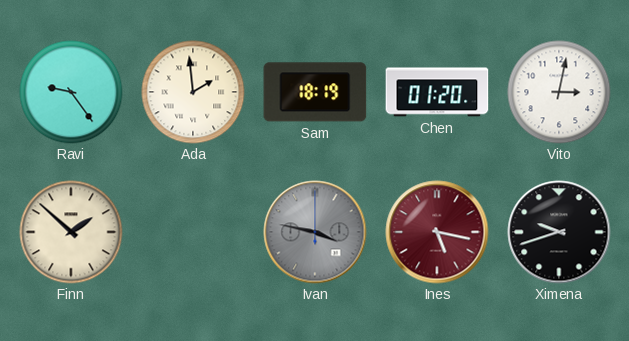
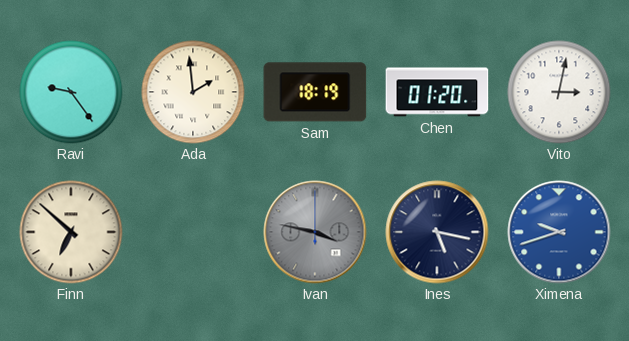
Finn: 1:52 -> 6:52
Ines dial: burgundy -> navy
Ximena dial: black -> blue
